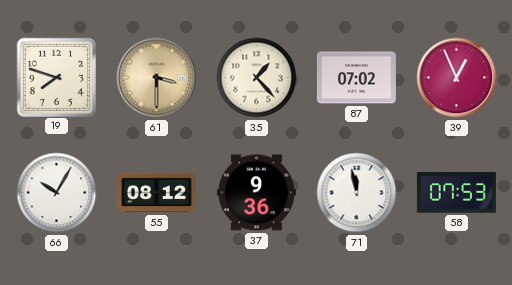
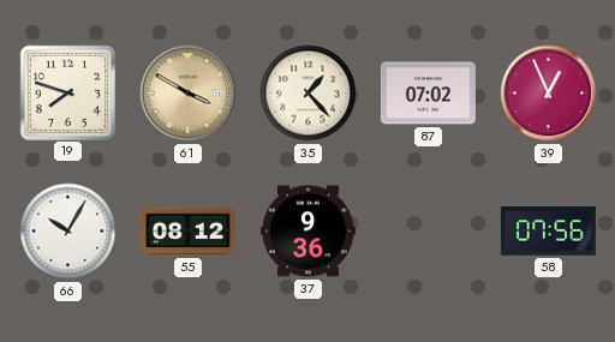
61: 3:30 -> 3:50
71: 11:58 -> none
58: 07:53 -> 07:56
